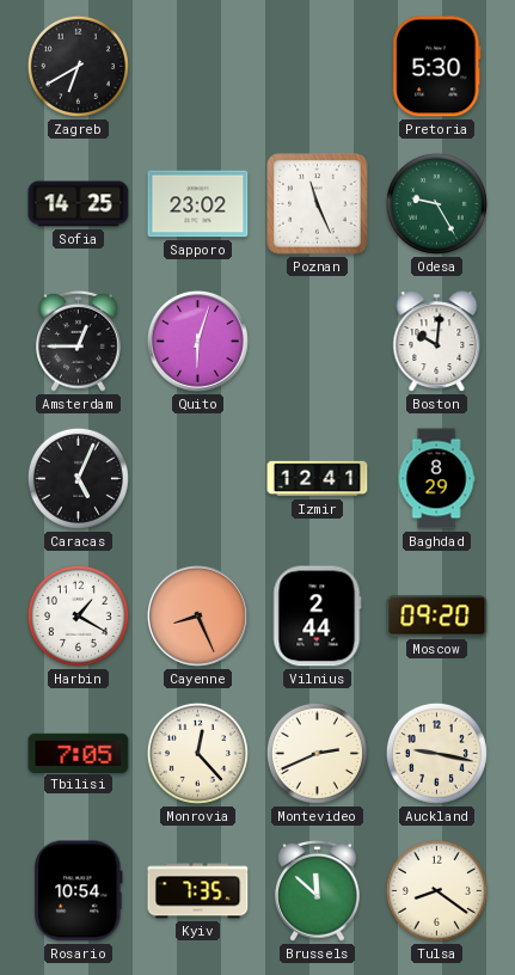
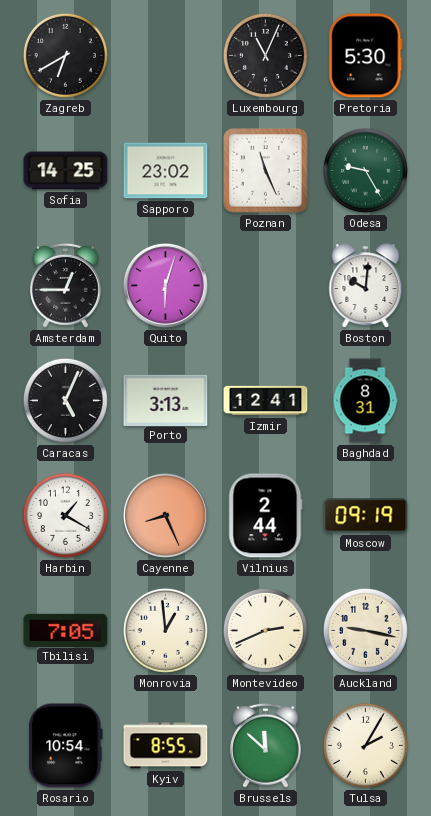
Luxembourg: none -> 11:04
Porto: none -> 3:13
Baghdad: 8:29 -> 8:31
Moscow: 09:20 -> 09:19
Monrovia: 12:23 -> 12:59
Kyiv: 7:35 -> 8:55
Tulsa: 8:21 -> 2:05
